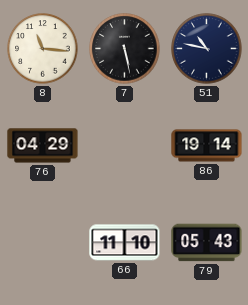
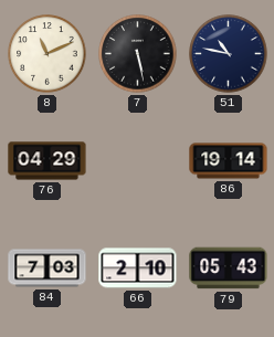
8: 11:16 -> 11:11
84: none -> 7:03
66: 11:10 -> 2:10
